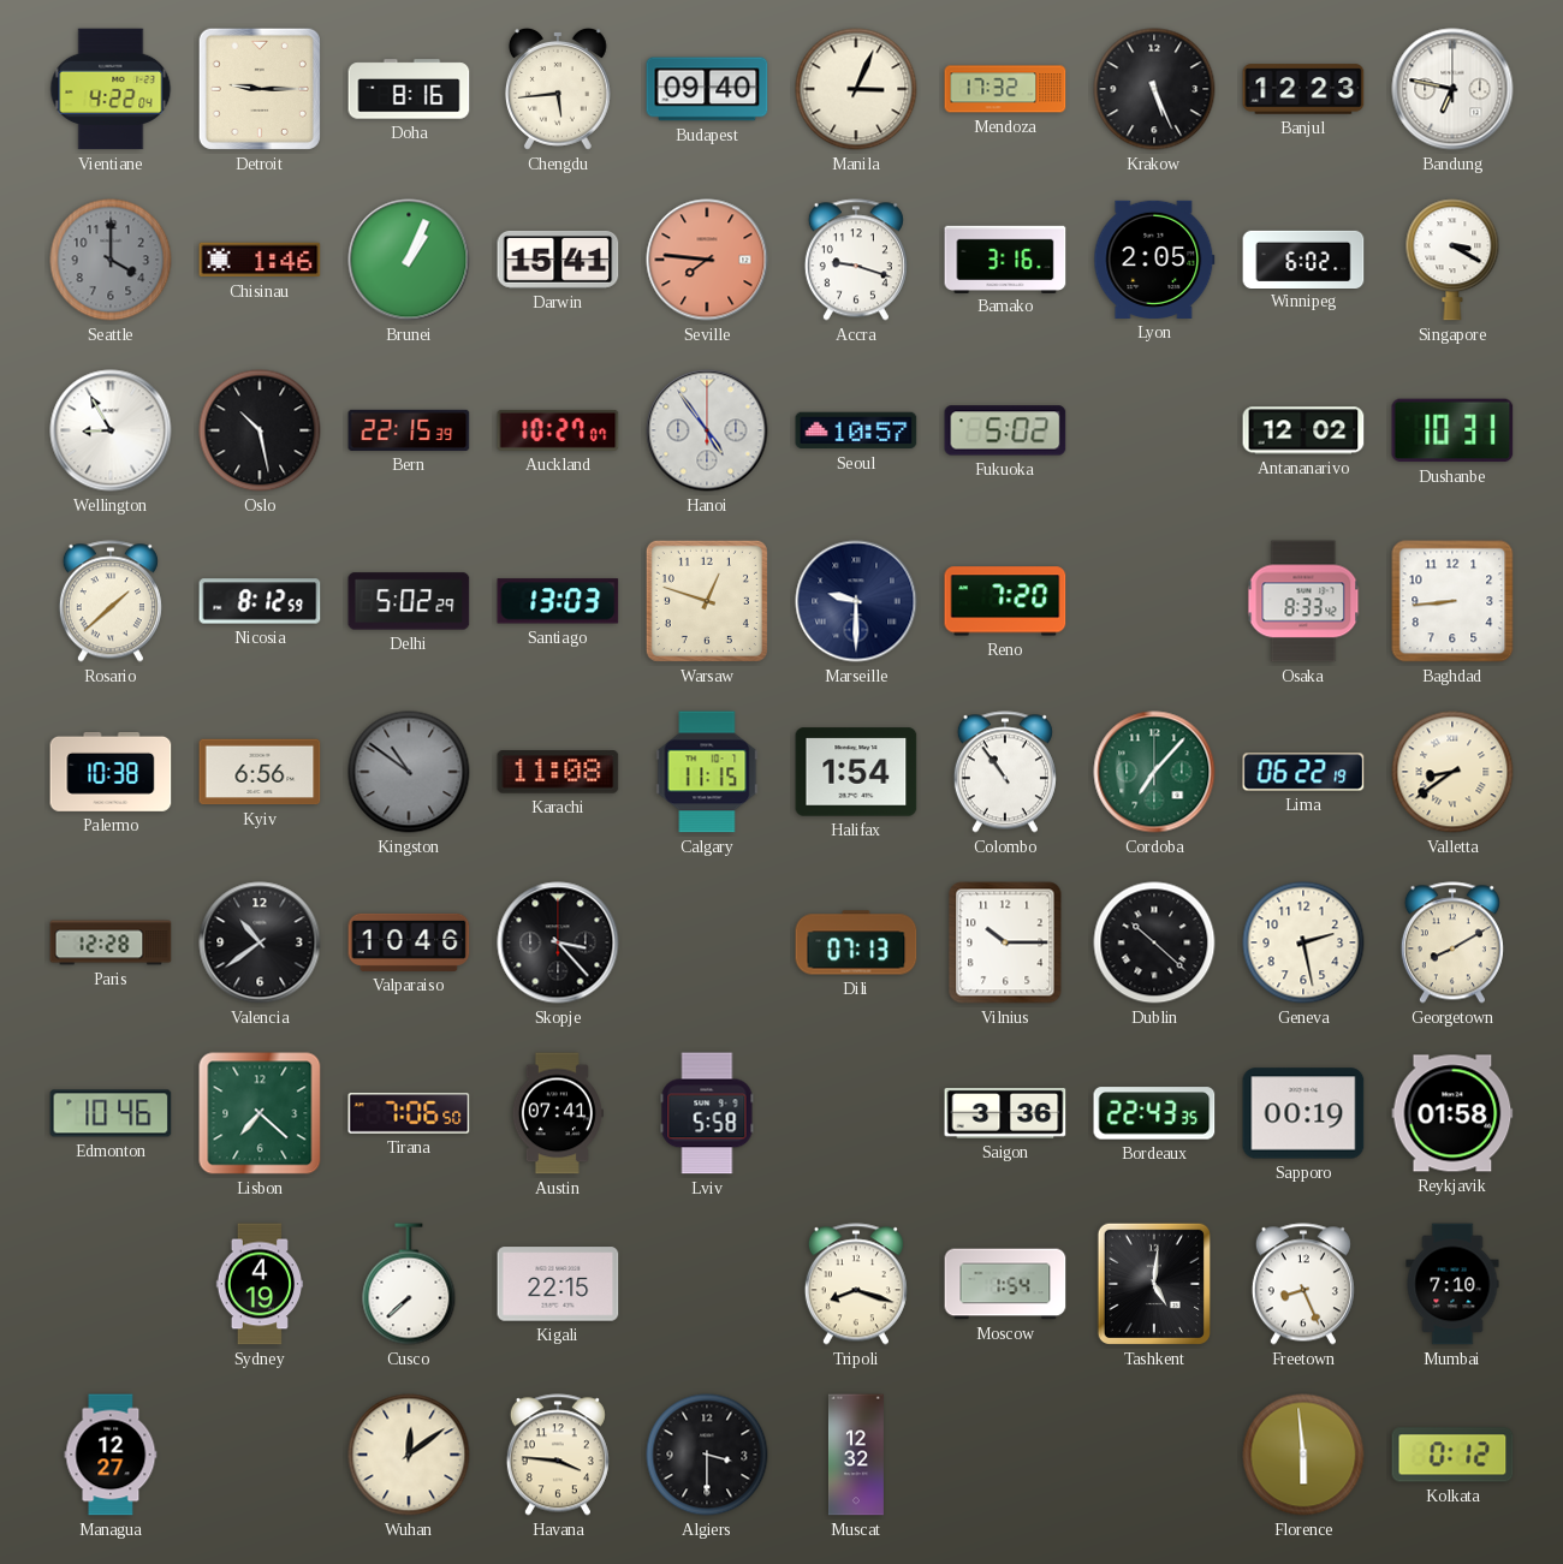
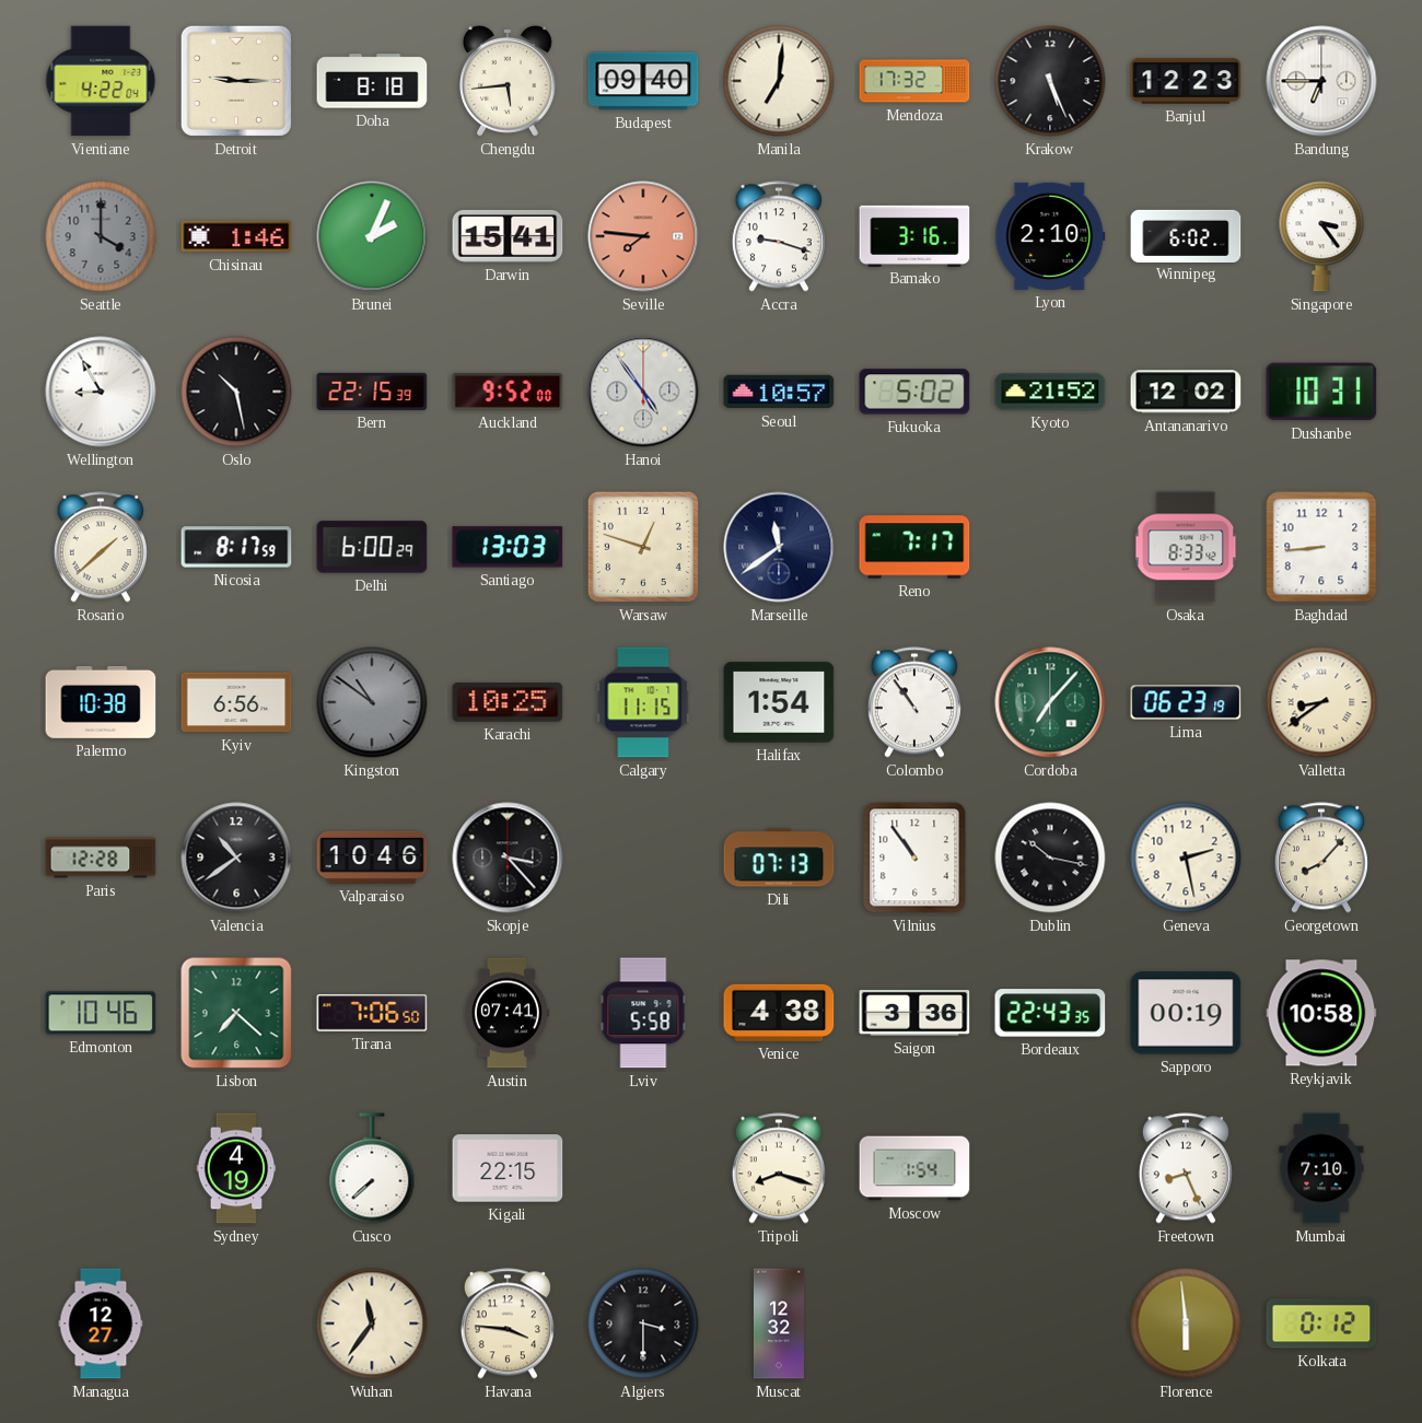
Doha: 8:16 -> 8:18
Manila: 3:04 -> 7:01
Bandung: 6:47 -> 6:45
Brunei: 1:04 -> 2:04
Lyon: 2:05 -> 2:10
Singapore: 3:20 -> 3:24
Auckland: 10:27 -> 9:52
Kyoto: none -> 21:52
Nicosia: 8:12 -> 8:17
Delhi: 5:02 -> 6:00
Marseille: 9:30 -> 11:39
Reno: 7:20 -> 7:17
Karachi: 11:08 -> 10:25
Lima: 06:22 -> 06:23
Vilnius: 10:15 -> 10:54
Dublin: 10:22 -> 10:17
Georgetown: 8:10 -> 8:07
Venice: none -> 4:38
Reykjavik: 01:58 -> 10:58
Tashkent: 5:01 -> none
Wuhan: 12:09 -> 11:36
